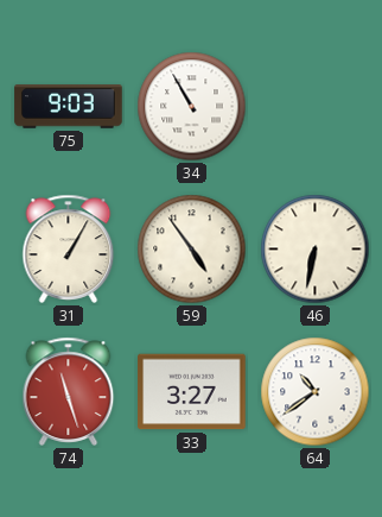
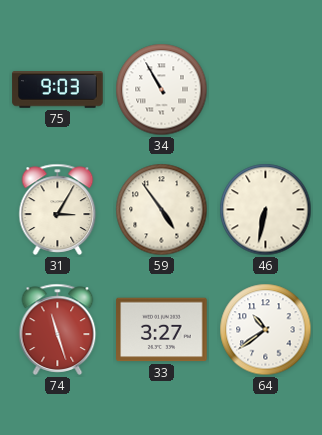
31: 1:05 -> 3:05
